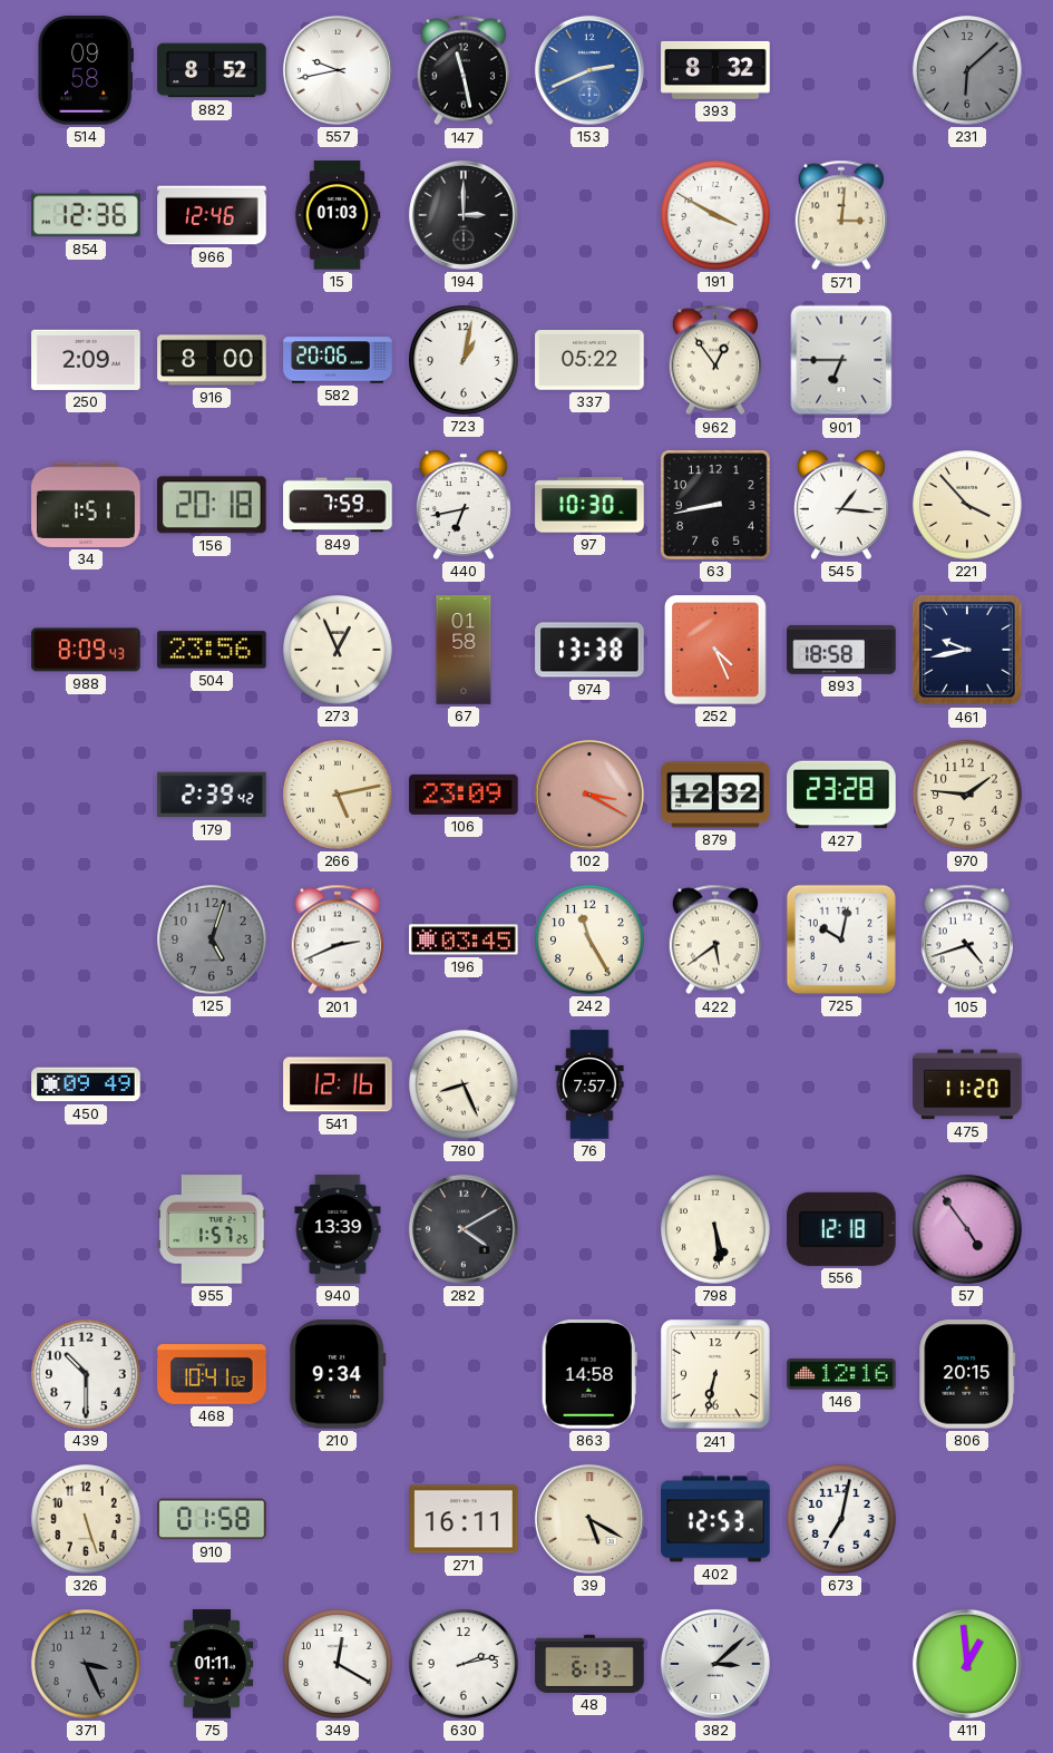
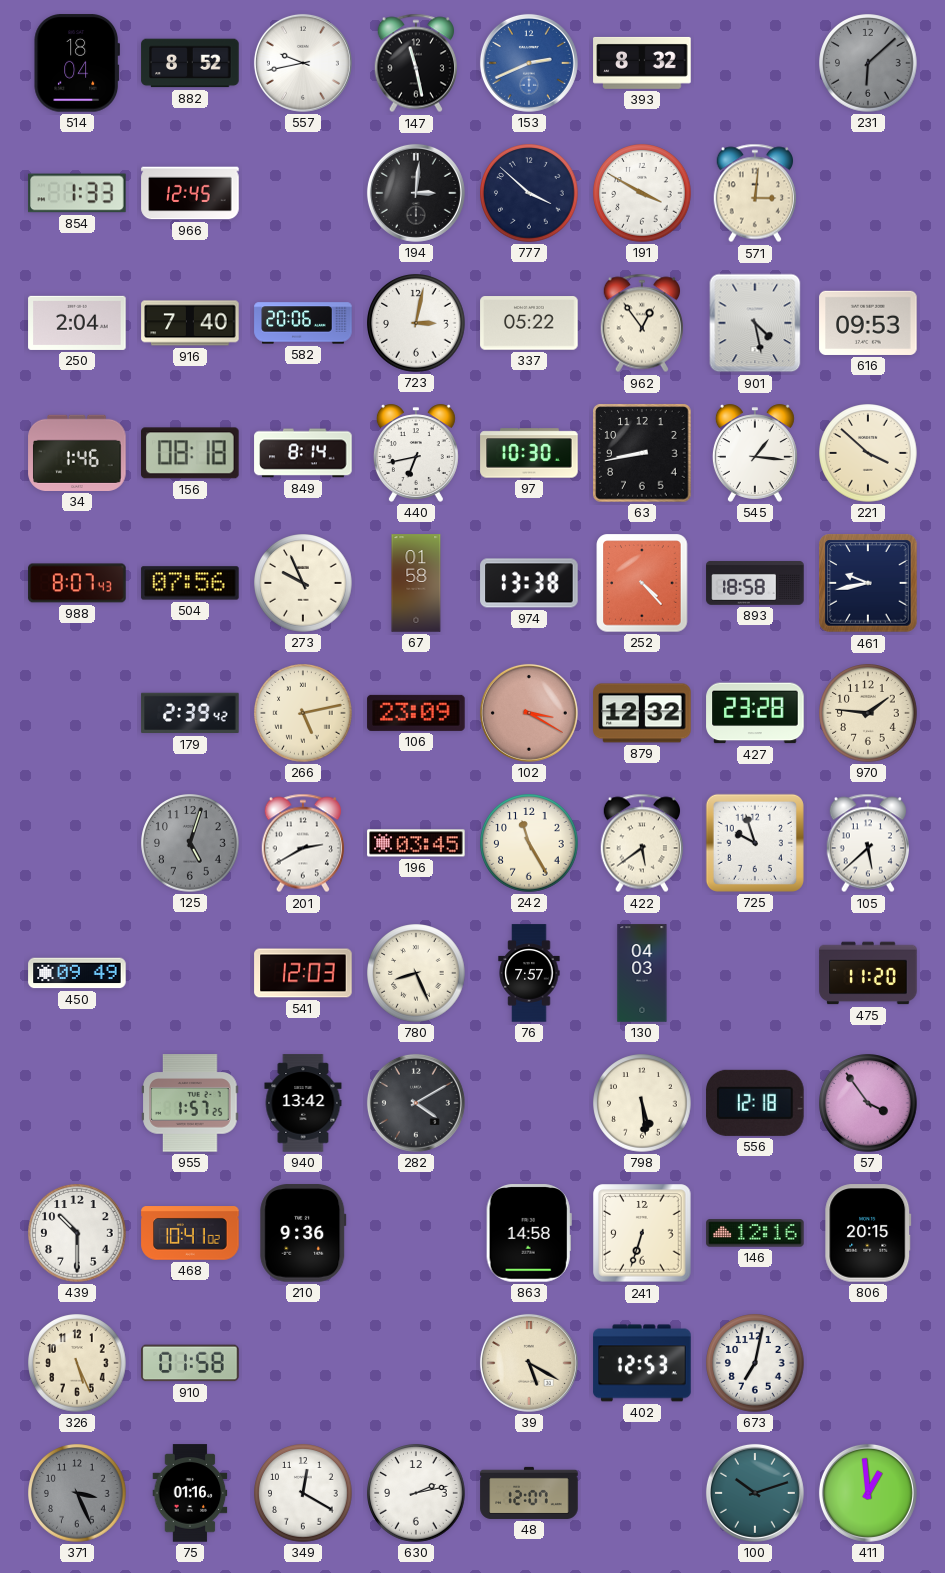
514: 09:58 -> 18:04
854: 12:36 -> 1:33
966: 12:46 -> 12:45
15: 01:03 -> none
194: 3:00 -> 3:01
777: none -> 3:52
250: 2:09 -> 2:04
916: 8:00 -> 7:40
723: 1:02 -> 3:02
901: 6:45 -> 4:28
616: none -> 09:53
34: 1:51 -> 1:46
156: 20:18 -> 08:18
849: 7:59 -> 8:14
221: 3:53 -> 3:52
988: 8:09 -> 8:07
504: 23:56 -> 07:56
273: 12:56 -> 9:56
252: 4:26 -> 4:23
201: 2:41 -> 2:40
725: 10:02 -> 9:57
105: 4:42 -> 5:38
541: 12:16 -> 12:03
130: none -> 04:03
940: 13:39 -> 13:42
57: 4:54 -> 3:54
210: 9:34 -> 9:36
241: 6:32 -> 6:33
326: 5:27 -> 5:26
271: 16:11 -> none
75: 01:11 -> 01:16
48: 6:13 -> 12:07
382: 3:08 -> none
100: none -> 10:12
